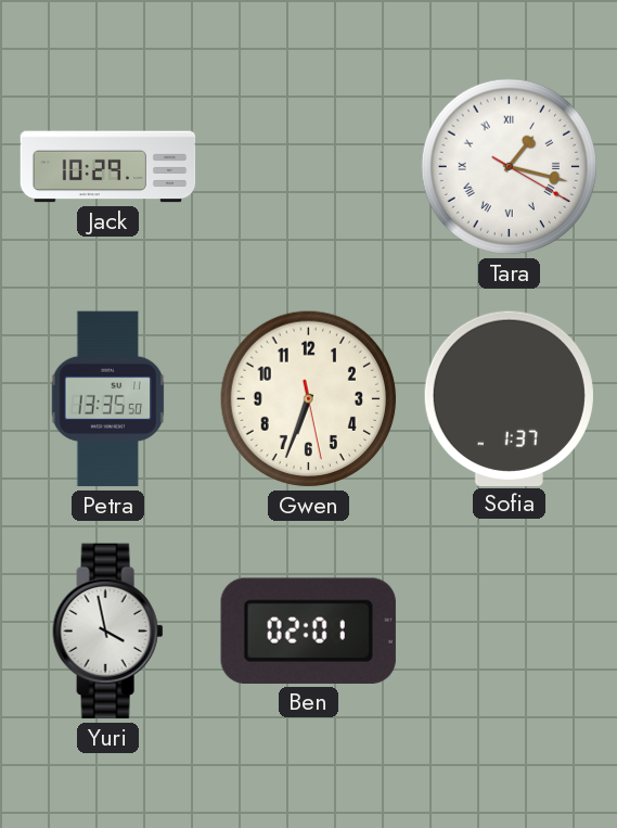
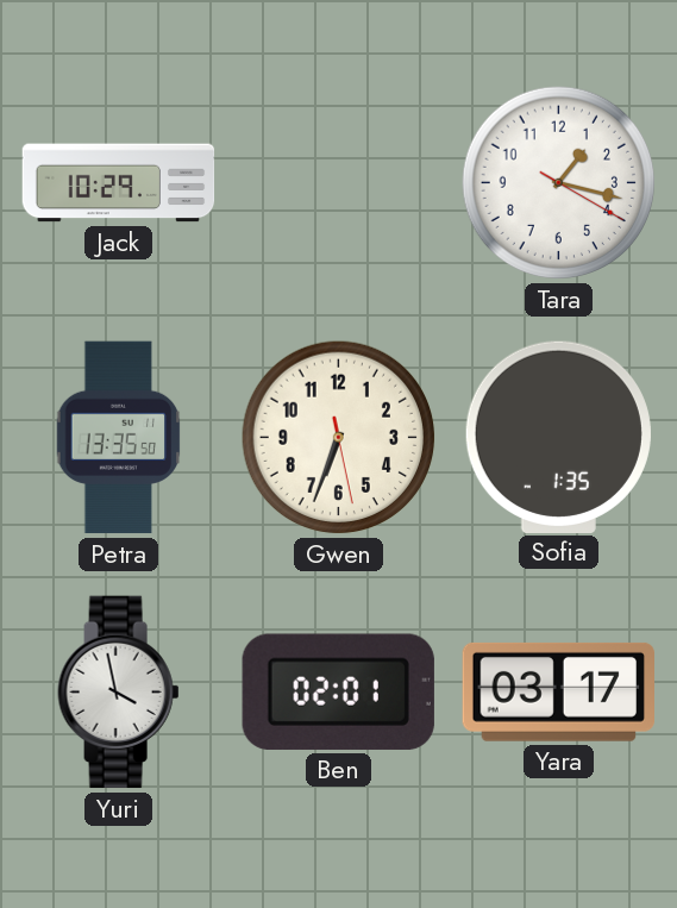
Tara numerals: Roman -> Arabic
Sofia: 1:37 -> 1:35
Yara: none -> 03:17
